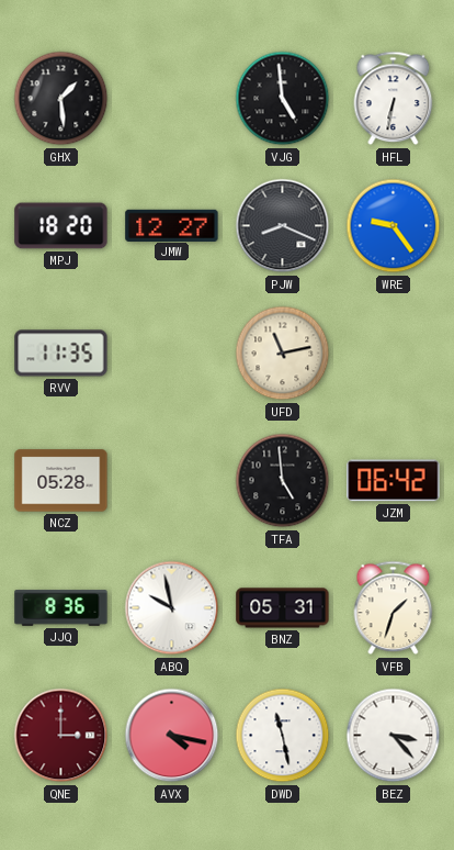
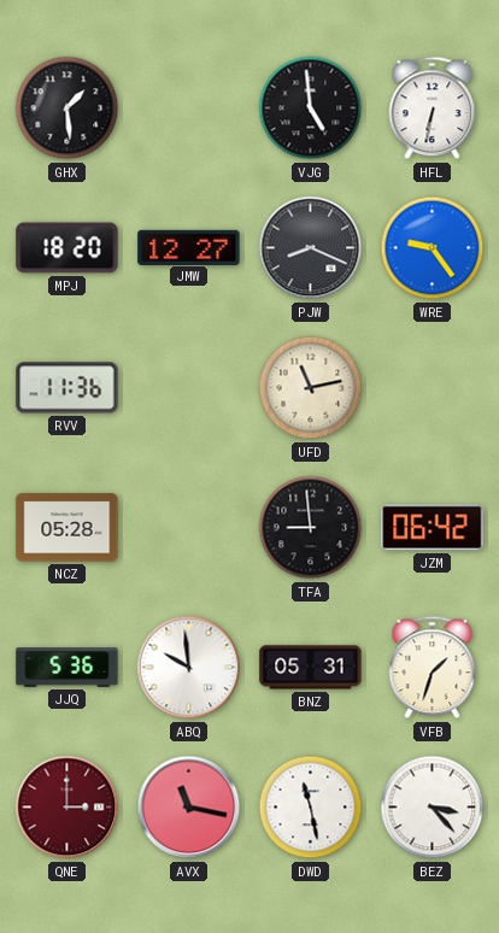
RVV: 11:35 -> 11:36
TFA: 4:59 -> 8:59
JJQ: 8:36 -> 5:36
ABQ: 9:58 -> 9:59
AVX: 4:17 -> 11:17
